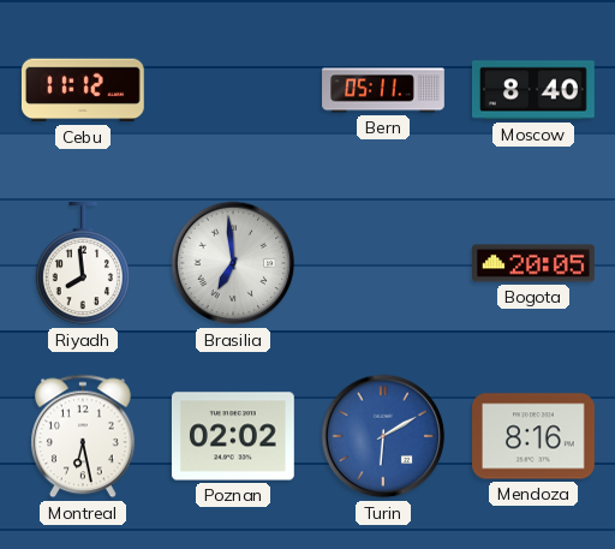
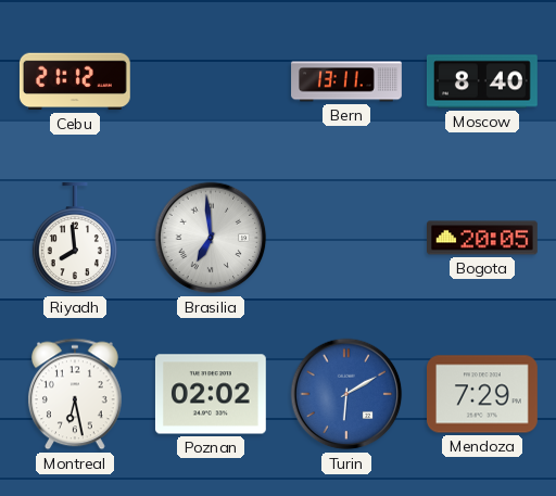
Cebu: 11:12 -> 21:12
Bern: 05:11 -> 13:11
Mendoza: 8:16 -> 7:29
